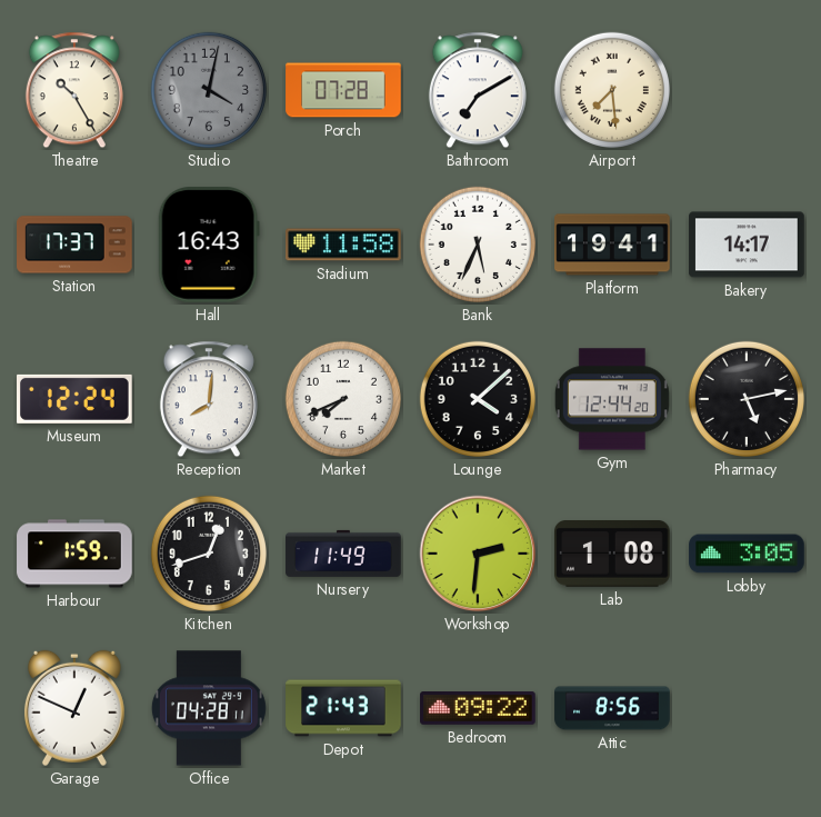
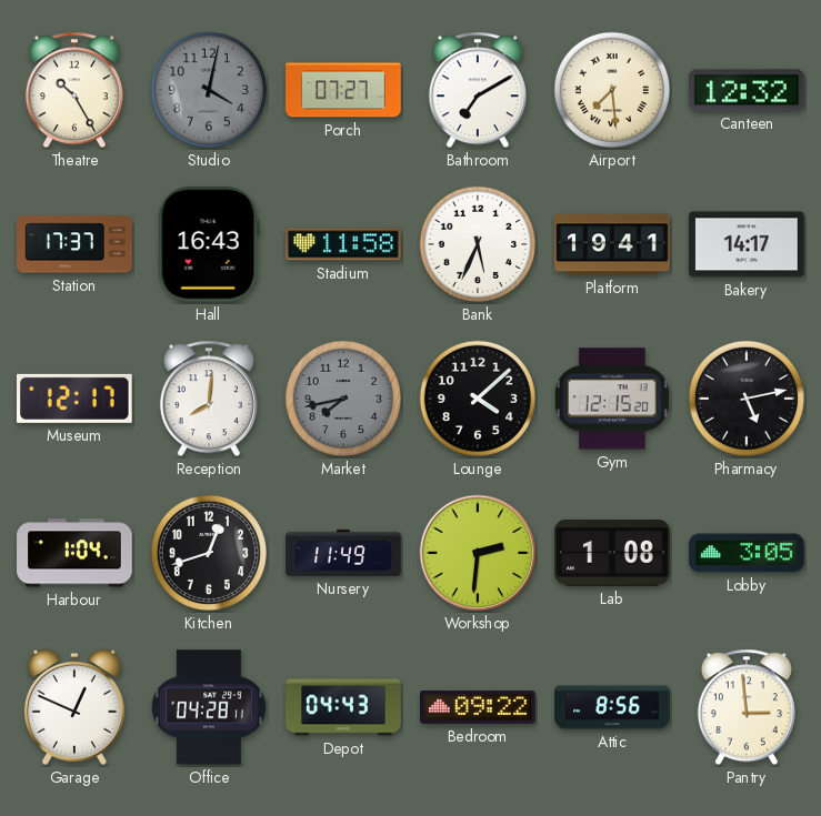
Porch: 07:28 -> 07:27
Canteen: none -> 12:32
Museum: 12:24 -> 12:17
Market: 7:41 -> 7:43
Market dial: white -> grey
Gym: 12:44 -> 12:15
Harbour: 1:59 -> 1:04
Depot: 21:43 -> 04:43
Pantry: none -> 2:59
